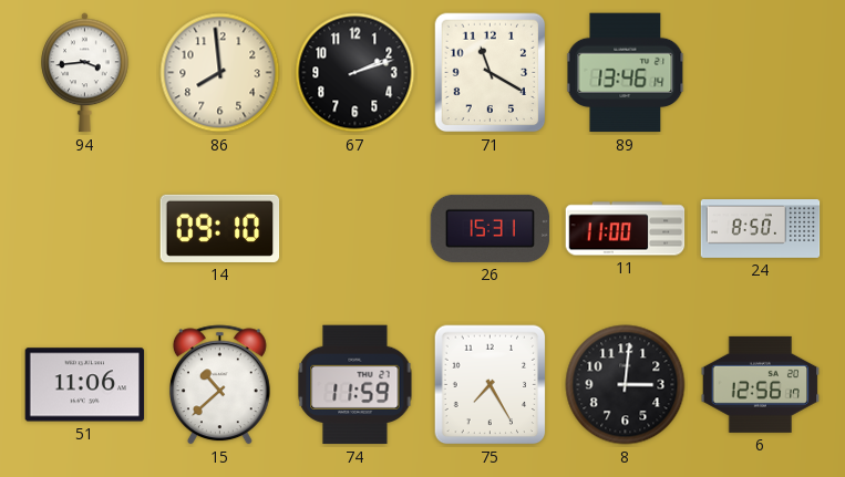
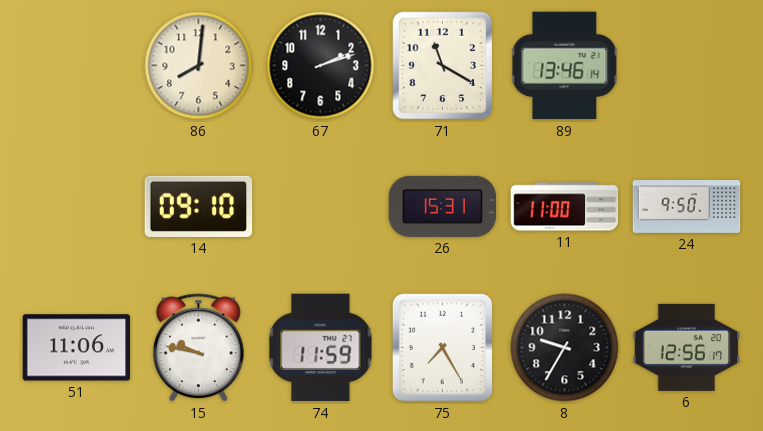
94: 3:44 -> none
86: 7:59 -> 8:01
24: 8:50 -> 9:50
15: 10:38 -> 9:47
8: 3:01 -> 9:35
